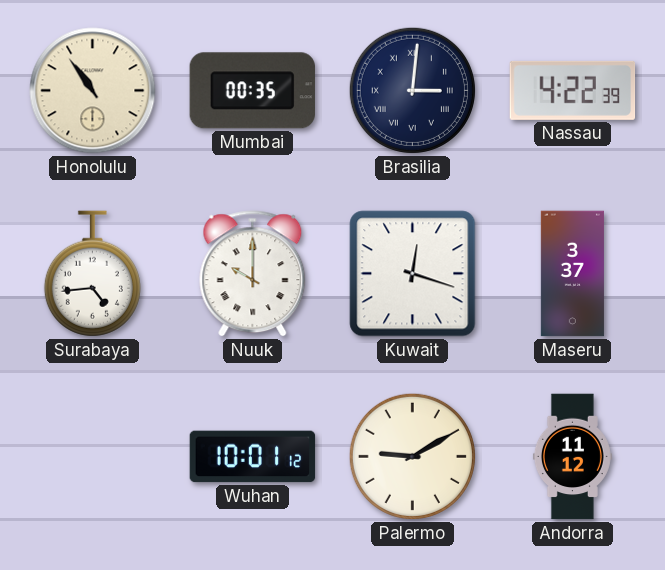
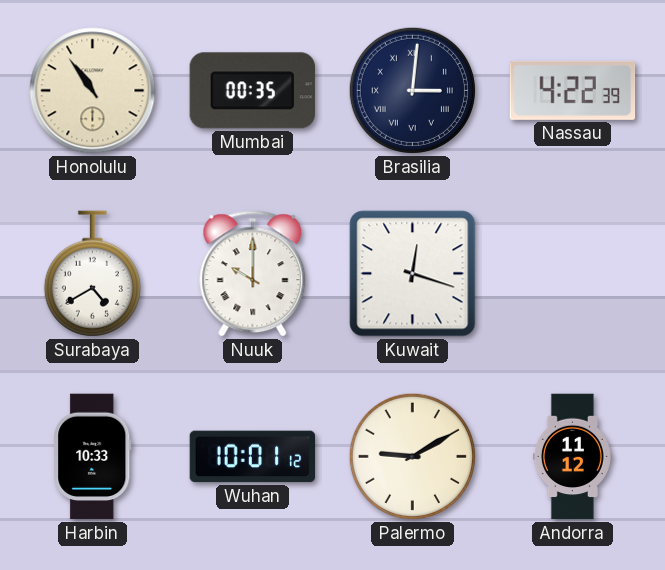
Surabaya: 4:44 -> 4:40
Maseru: 3:37 -> none
Harbin: none -> 10:33
